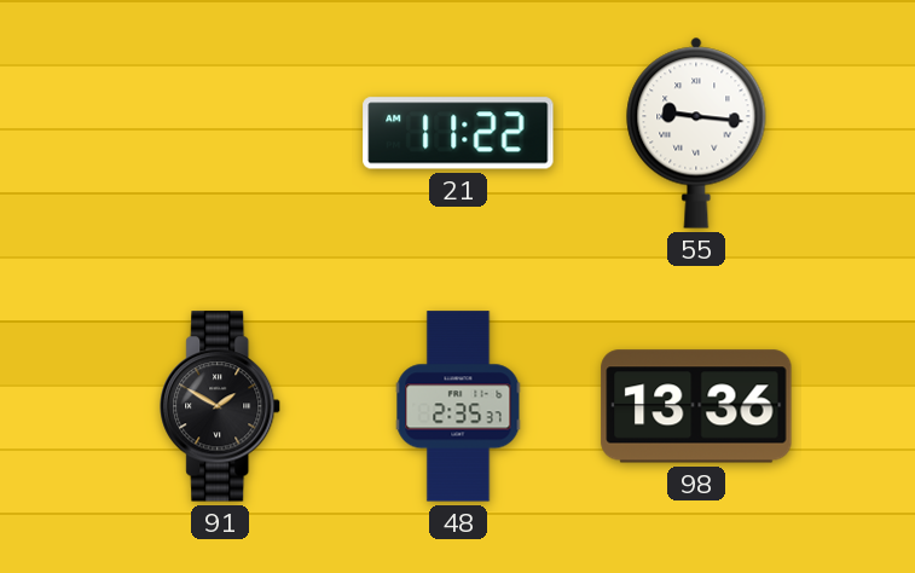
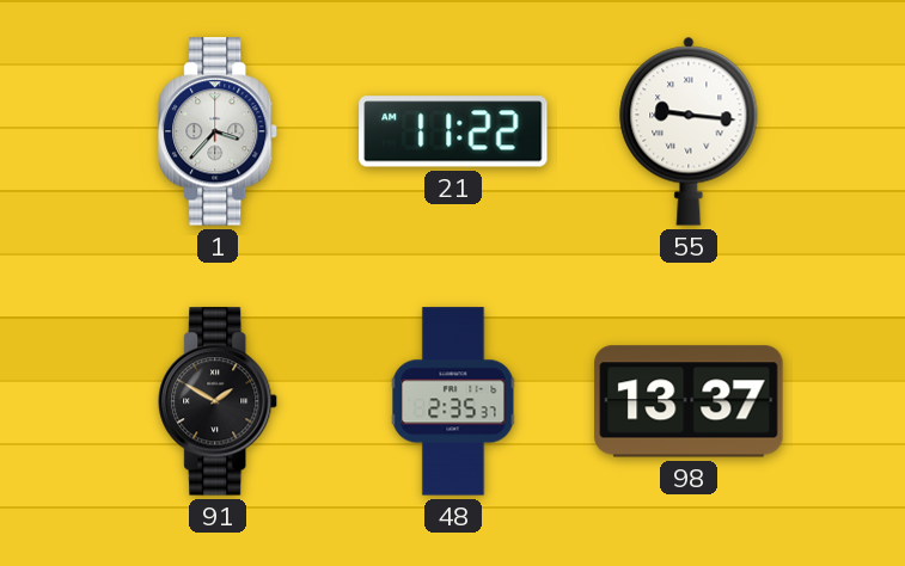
1: none -> 3:37
98: 13:36 -> 13:37
